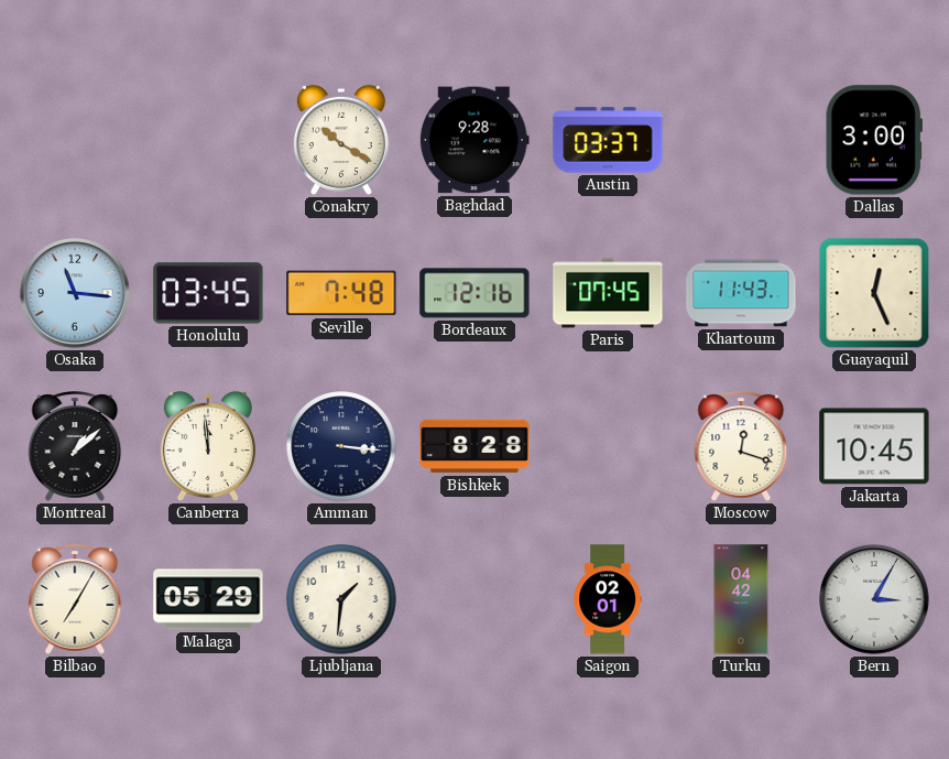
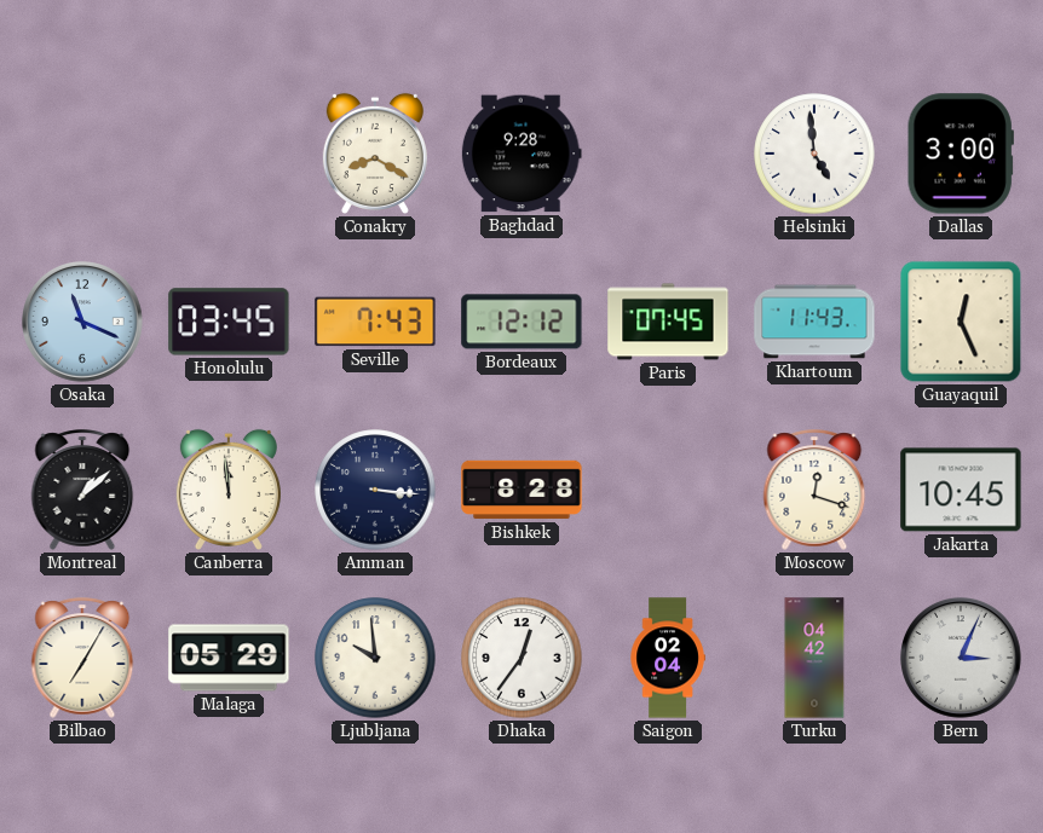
Conakry: 10:20 -> 8:20
Austin: 03:37 -> none
Helsinki: none -> 4:59
Osaka: 11:16 -> 11:19
Seville: 7:48 -> 7:43
Bordeaux: 12:16 -> 12:12
Ljubljana: 1:31 -> 9:59
Dhaka: none -> 12:36
Saigon: 02:01 -> 02:04
Bern: 3:05 -> 3:04
